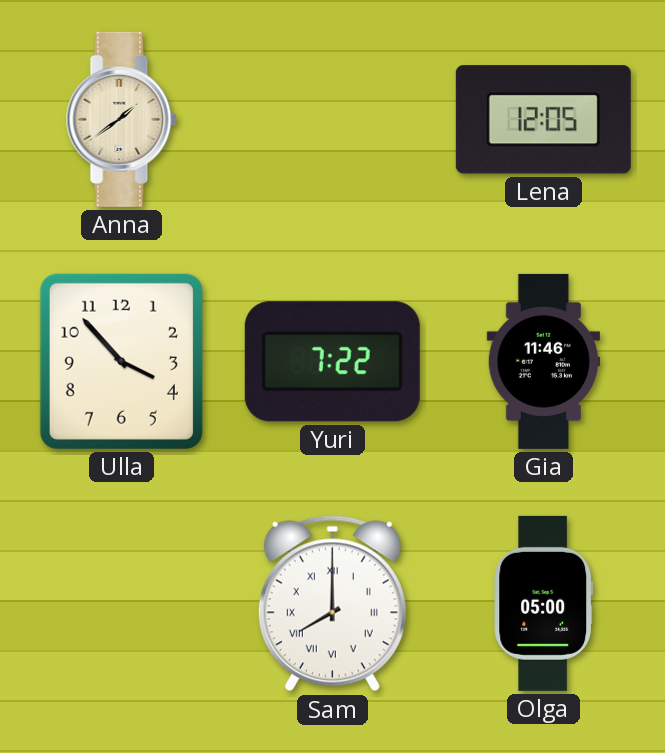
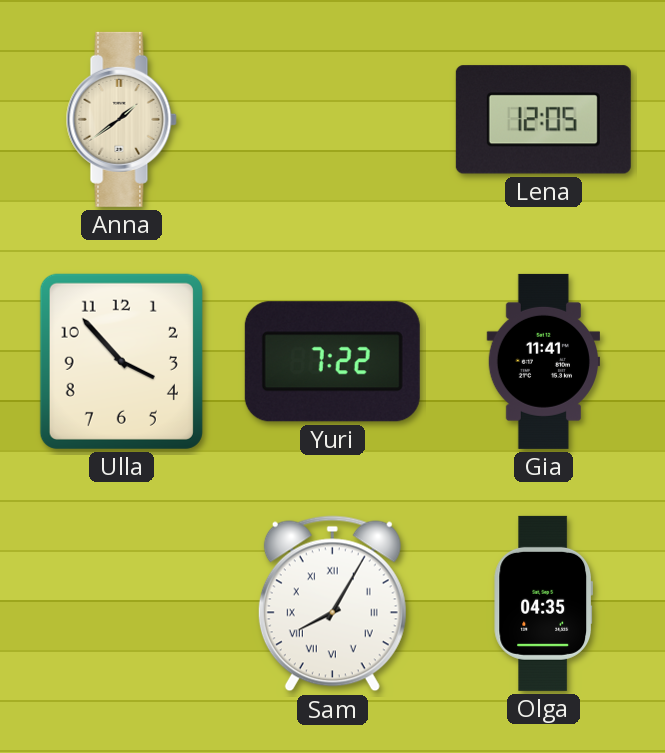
Gia: 11:46 -> 11:41
Sam: 8:00 -> 8:05
Olga: 05:00 -> 04:35
